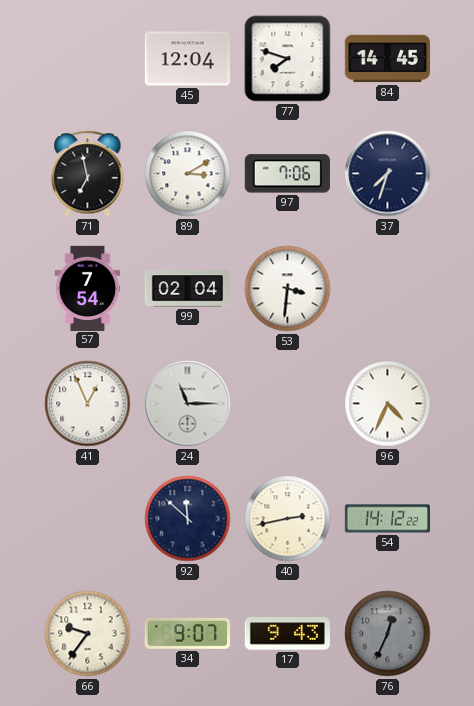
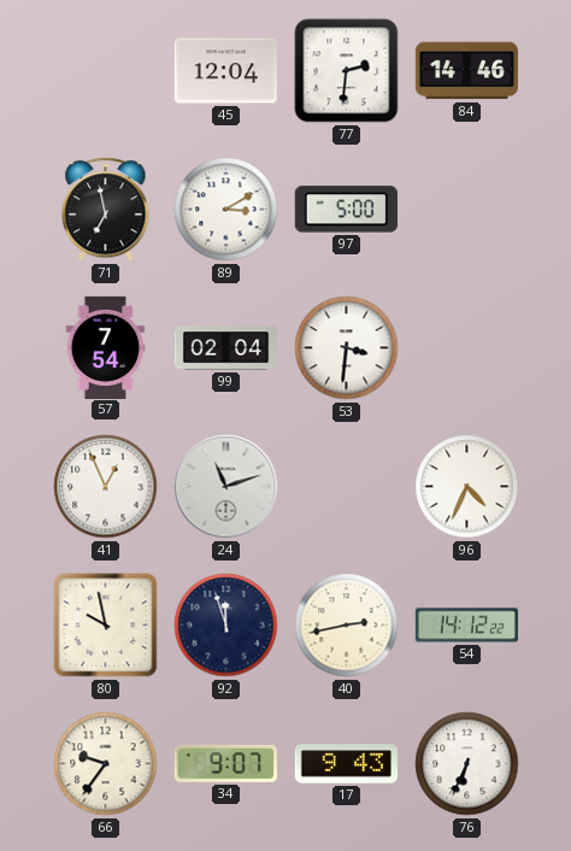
77: 7:48 -> 2:31
84: 14:45 -> 14:46
97: 7:06 -> 5:00
37: 7:33 -> none
24: 11:15 -> 11:12
80: none -> 9:58
92: 11:52 -> 11:57
76: 12:34 -> 6:34
76 dial: grey -> white
